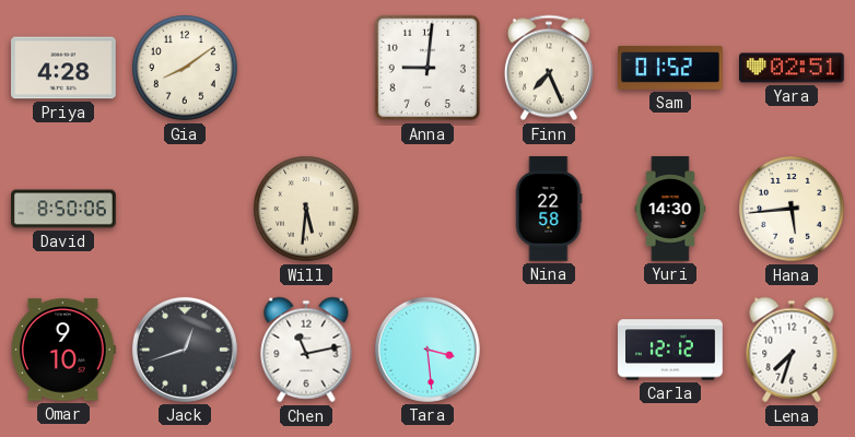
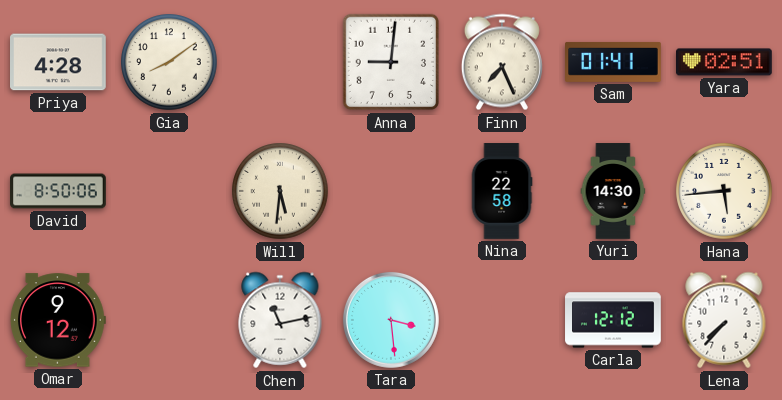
Sam: 01:52 -> 01:41
Omar: 9:10 -> 9:12
Jack: 12:42 -> none
Lena: 7:33 -> 7:37
